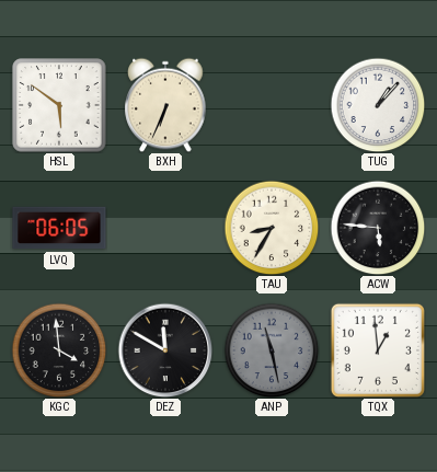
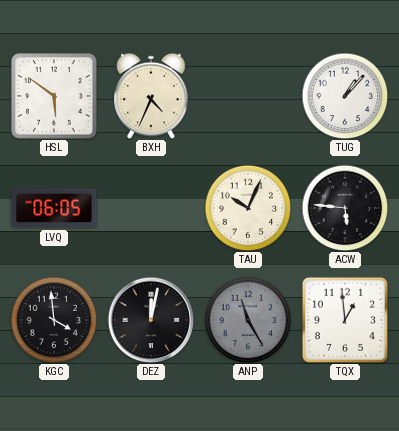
BXH: 6:34 -> 4:34
TAU: 8:35 -> 10:04
DEZ: 11:50 -> 12:02
ANP: 11:28 -> 11:25
